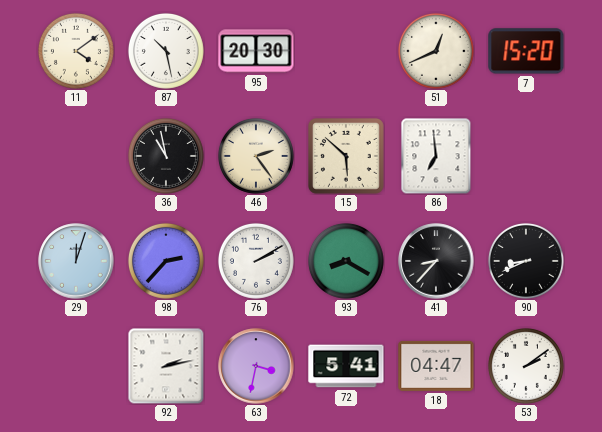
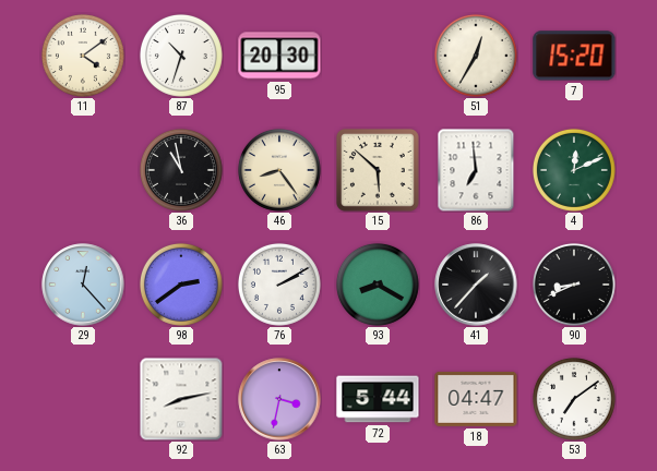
87: 10:28 -> 10:33
51: 12:41 -> 12:35
46: 2:24 -> 8:24
4: none -> 12:11
29: 12:03 -> 12:23
98: 2:37 -> 2:39
41: 8:37 -> 1:37
92: 2:13 -> 8:13
72: 5:41 -> 5:44
53: 2:09 -> 7:09
